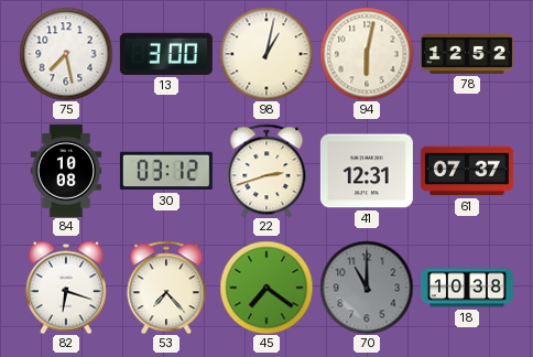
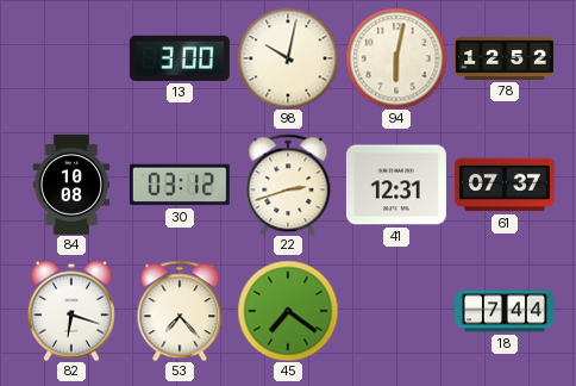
75: 7:28 -> none
98: 1:02 -> 10:02
70: 11:00 -> none
18: 10:38 -> 7:44
